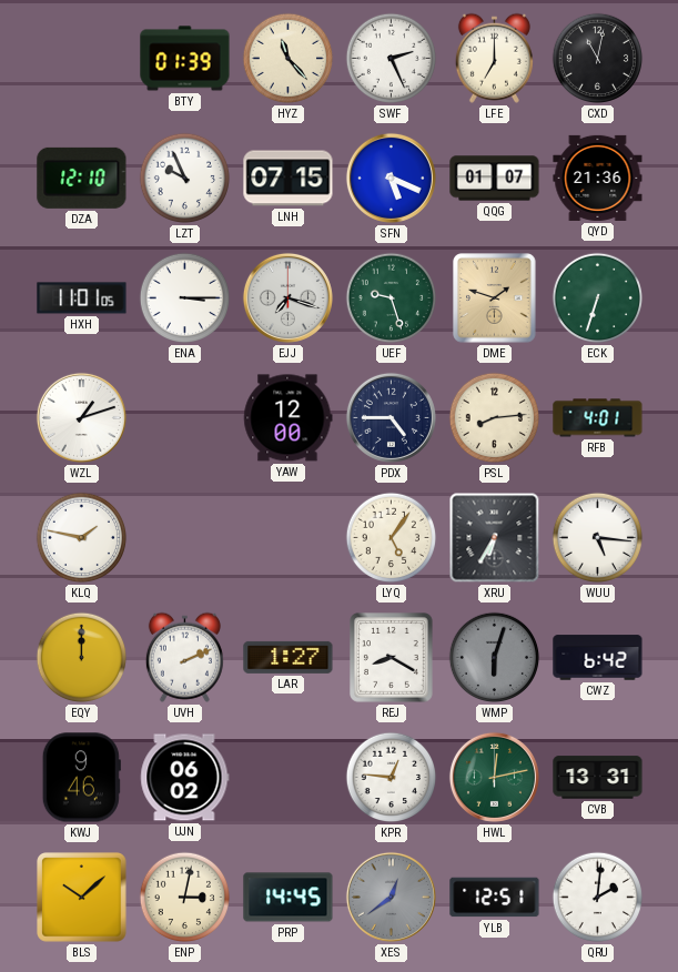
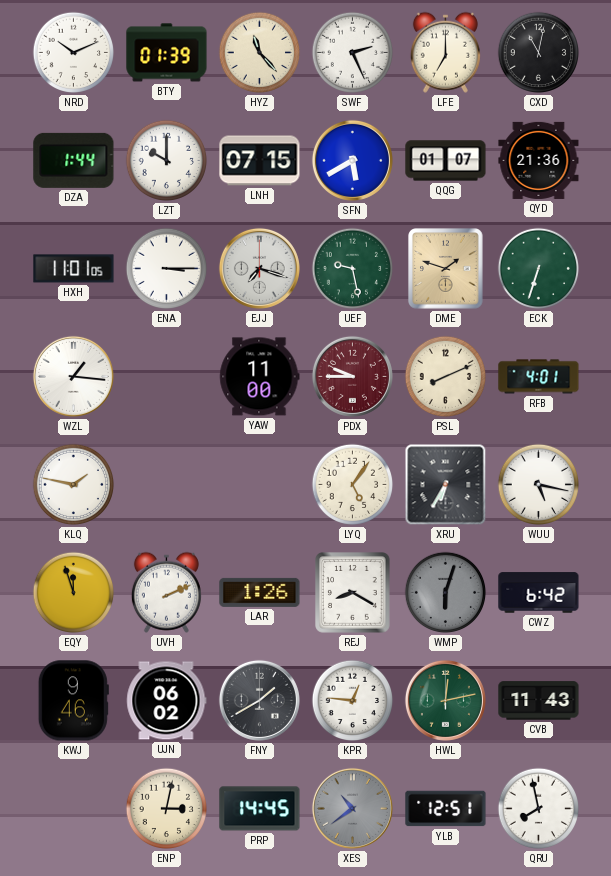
NRD: none -> 10:11
DZA: 12:10 -> 1:44
LZT: 9:56 -> 10:00
SFN: 5:19 -> 5:40
UEF: 9:27 -> 9:28
WZL: 1:12 -> 1:16
YAW: 12:00 -> 11:00
PDX: 4:45 -> 9:45
PDX dial: navy -> burgundy
PSL: 8:14 -> 8:11
WUU: 5:16 -> 5:17
EQY: 12:00 -> 11:57
LAR: 1:27 -> 1:26
FNY: none -> 1:40
CVB: 13:31 -> 11:43
BLS: 10:08 -> none
XES: 12:39 -> 10:39
QRU: 2:01 -> 7:58
